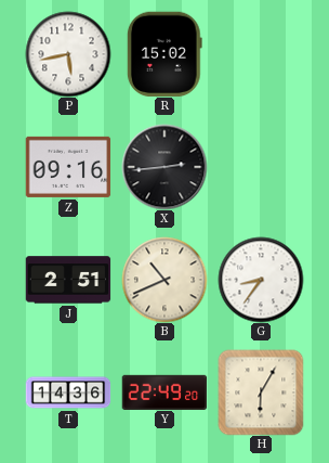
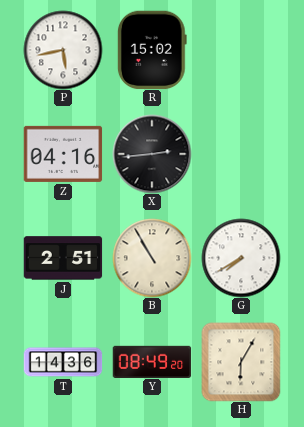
Z: 09:16 -> 04:16
B: 10:41 -> 10:55
G: 8:36 -> 7:40
Y: 22:49 -> 08:49
